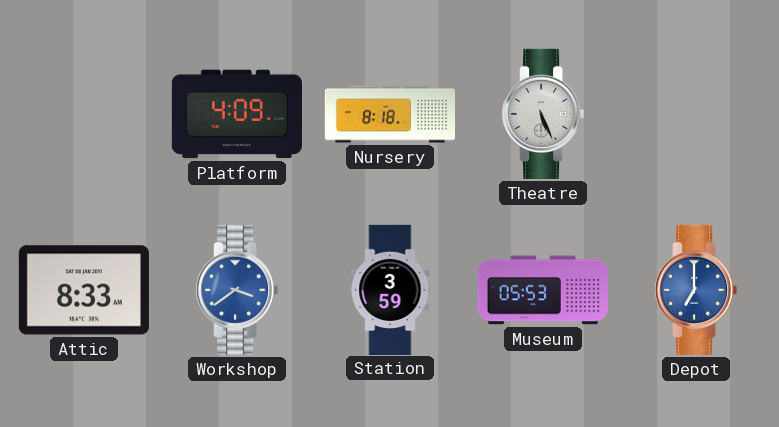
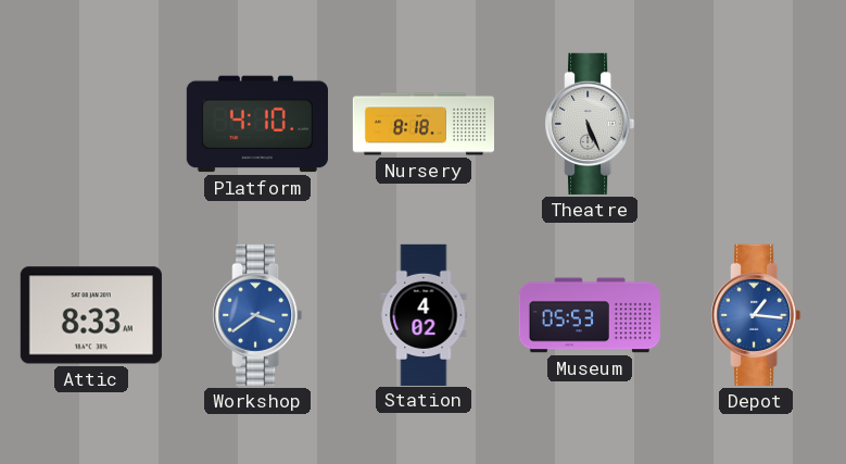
Platform: 4:09 -> 4:10
Station: 3:59 -> 4:02
Depot: 7:00 -> 1:16
